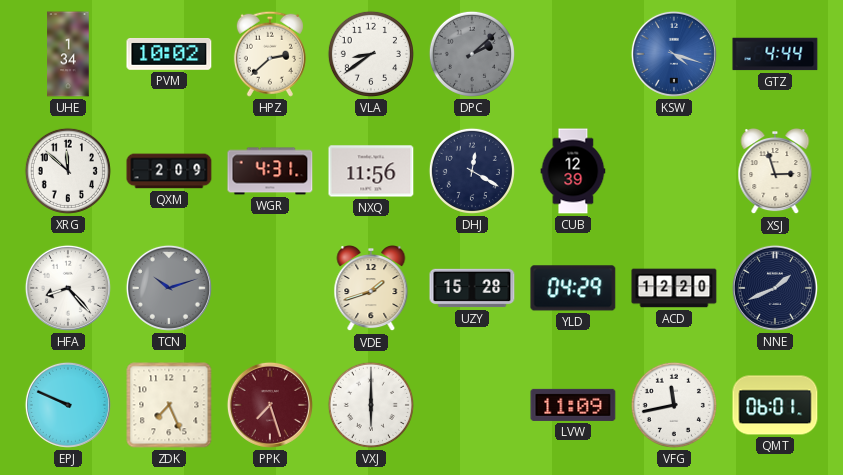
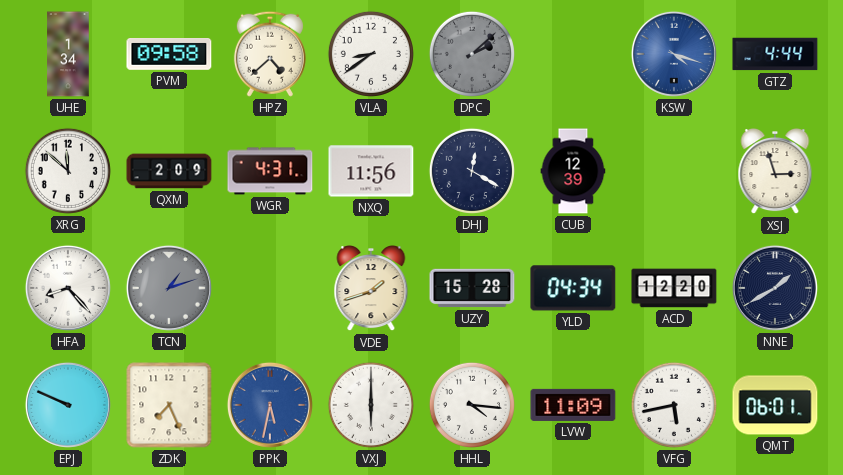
PVM: 10:02 -> 09:58
HPZ: 2:38 -> 4:38
TCN: 10:12 -> 1:12
YLD: 04:29 -> 04:34
NNE: 1:41 -> 1:40
PPK: 7:27 -> 5:32
PPK dial: burgundy -> blue
HHL: none -> 4:16
VFG: 11:43 -> 5:43
